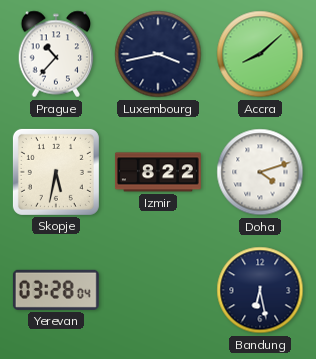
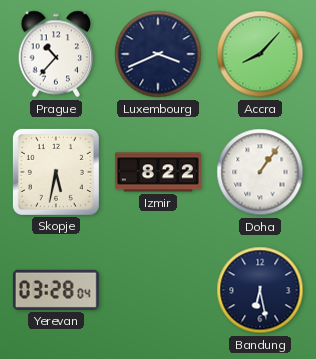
Luxembourg: 3:43 -> 3:41
Accra: 8:08 -> 8:07
Doha: 4:12 -> 1:06
